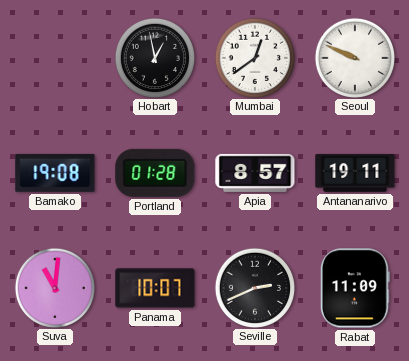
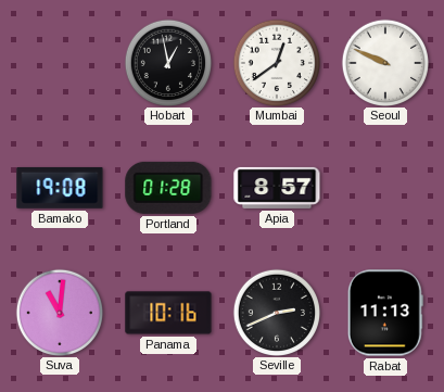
Antananarivo: 19:11 -> none
Panama: 10:07 -> 10:16
Rabat: 11:09 -> 11:13
